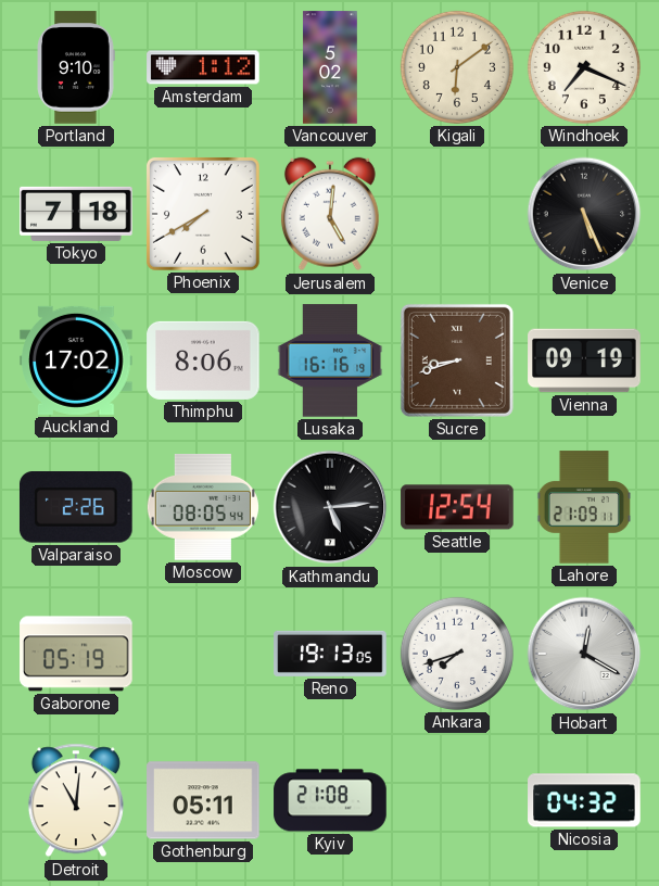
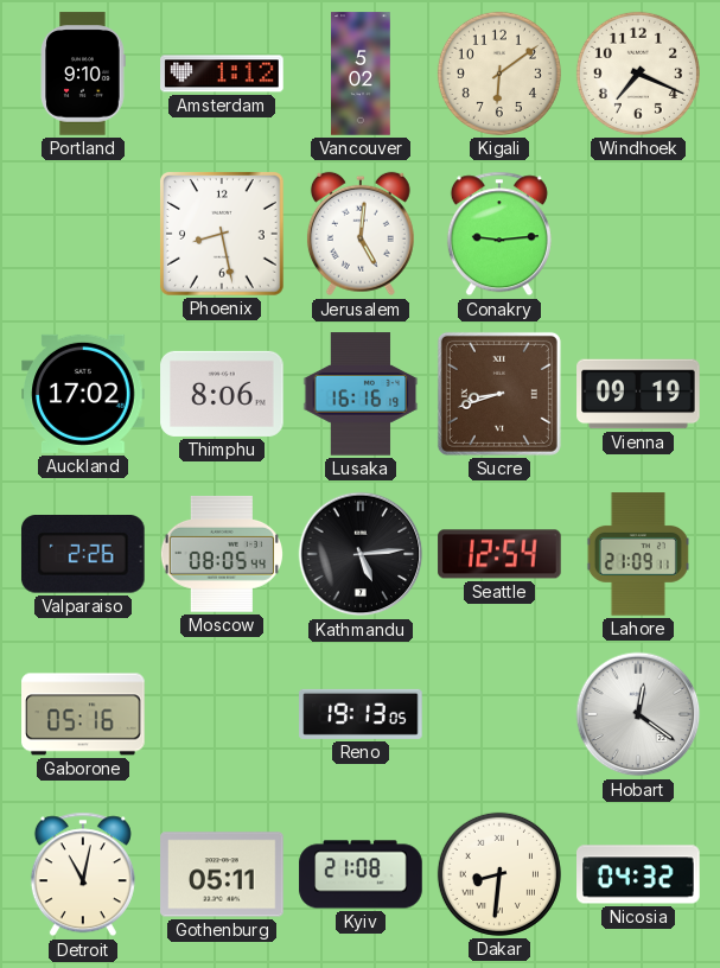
Tokyo: 7:18 -> none
Phoenix: 7:40 -> 8:28
Conakry: none -> 9:14
Venice: 5:26 -> none
Gaborone: 05:19 -> 05:16
Ankara: 7:42 -> none
Hobart: 12:20 -> 12:21
Detroit: 11:01 -> 11:02
Dakar: none -> 8:31
